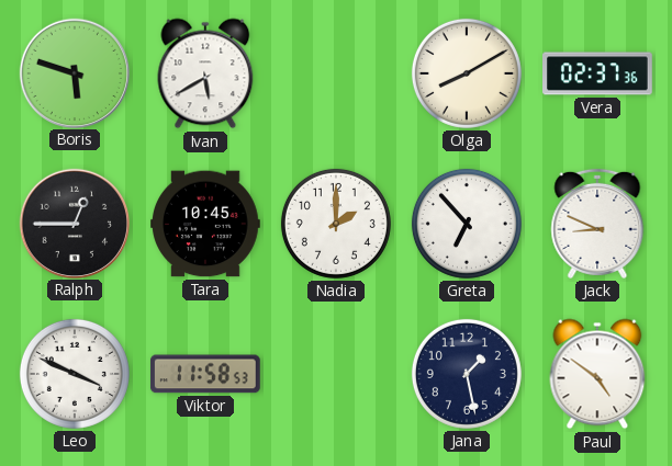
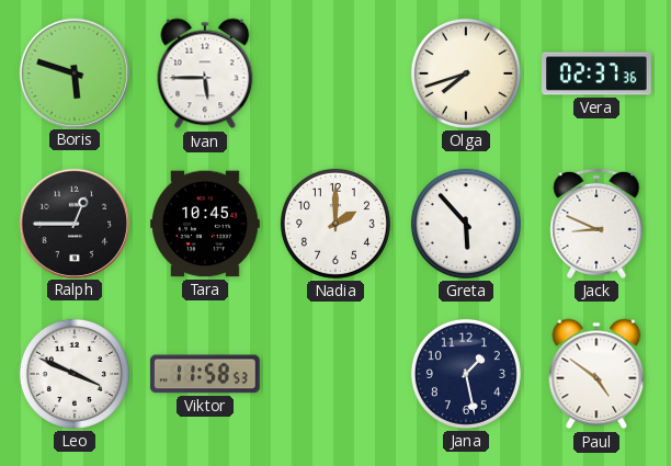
Ivan: 5:40 -> 5:45
Olga: 8:10 -> 7:42
Greta: 6:53 -> 5:53
